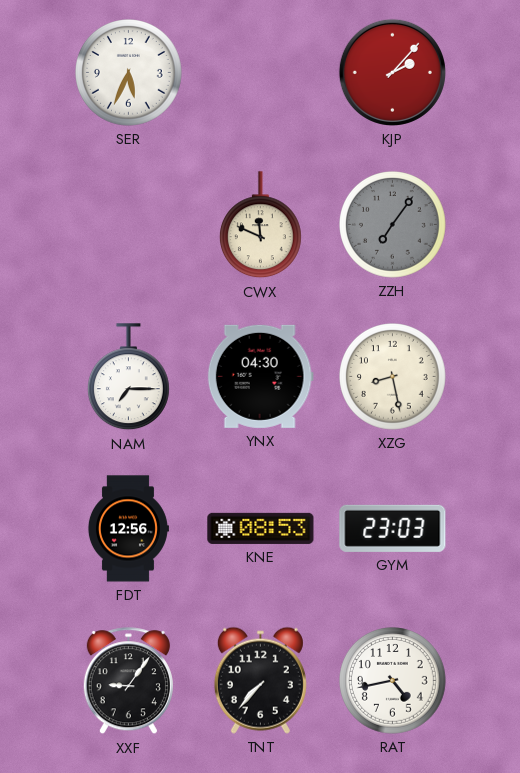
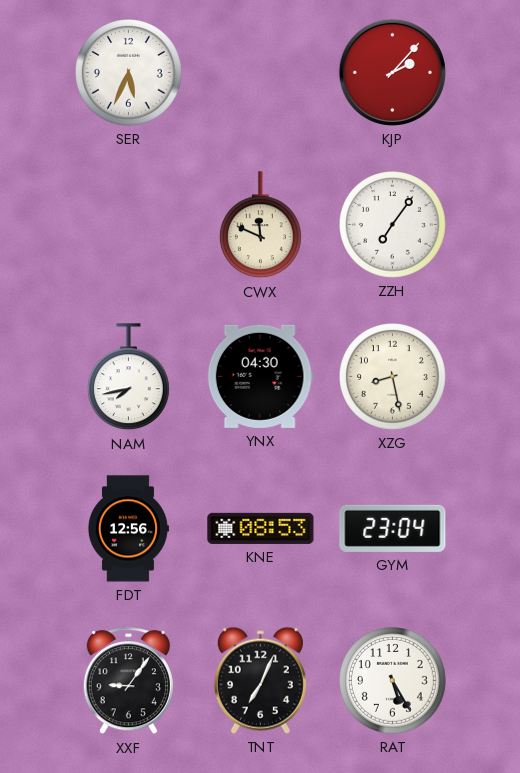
ZZH dial: grey -> white
NAM: 7:15 -> 7:43
GYM: 23:03 -> 23:04
TNT: 7:37 -> 7:04
RAT: 4:43 -> 5:25
